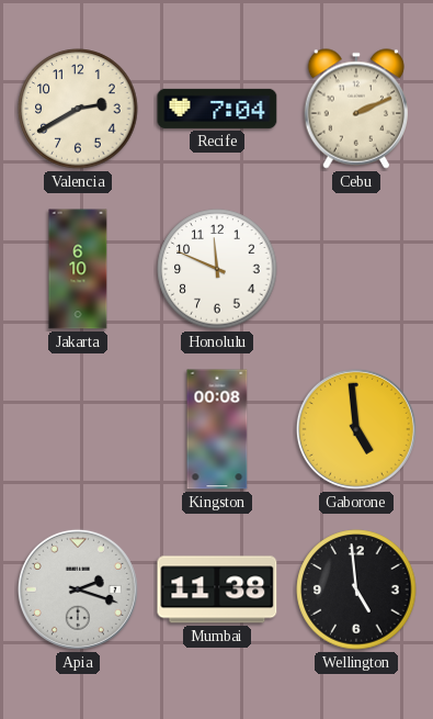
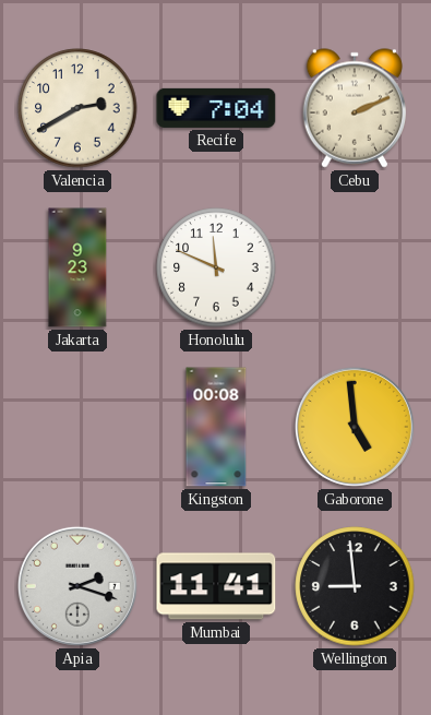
Jakarta: 6:10 -> 9:23
Mumbai: 11:38 -> 11:41
Wellington: 4:59 -> 8:59
